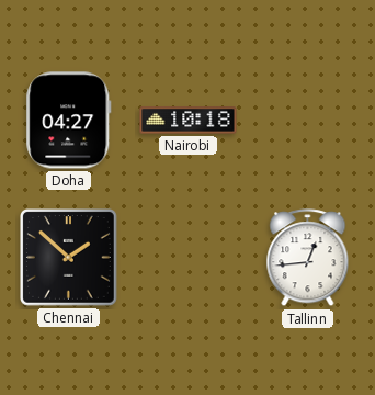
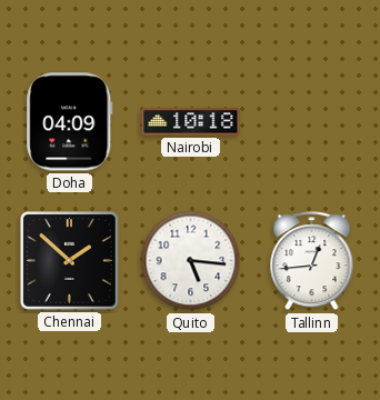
Doha: 04:27 -> 04:09
Quito: none -> 5:16
